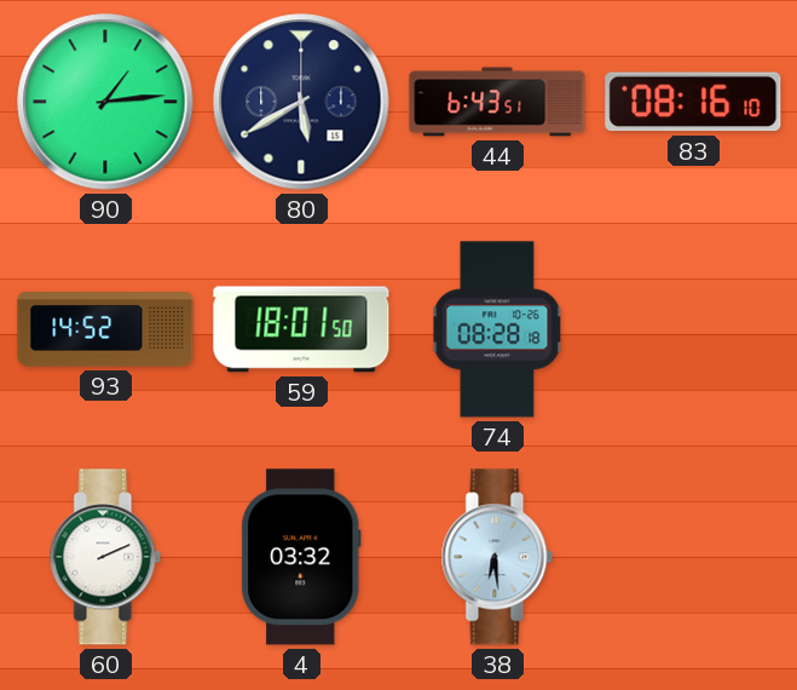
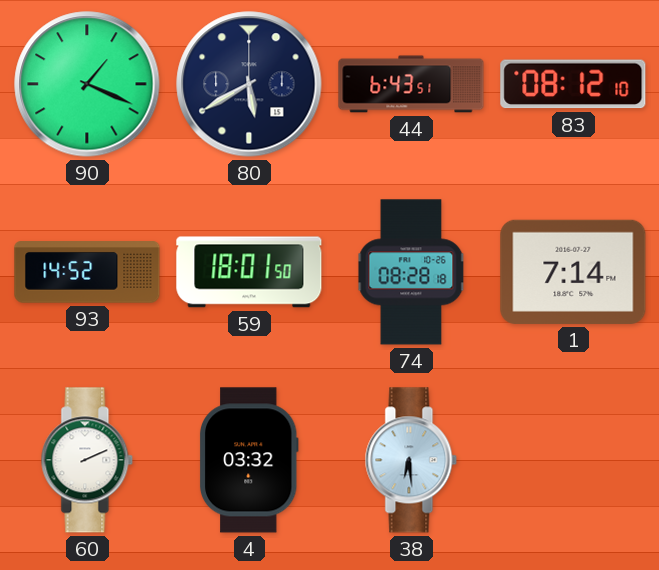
90: 1:14 -> 1:19
83: 08:16 -> 08:12
1: none -> 7:14
